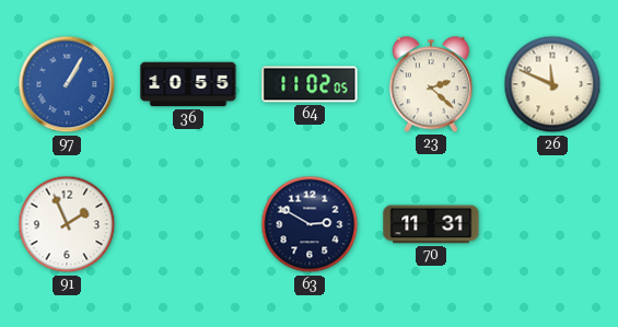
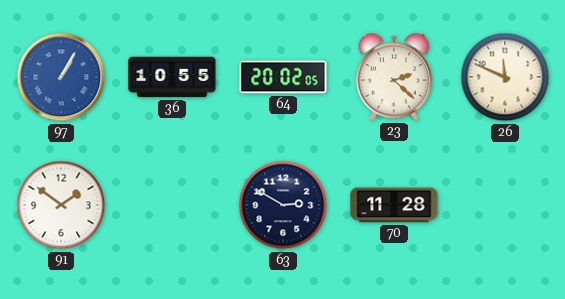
64: 11:02 -> 20:02
91: 1:56 -> 1:51
70: 11:31 -> 11:28
